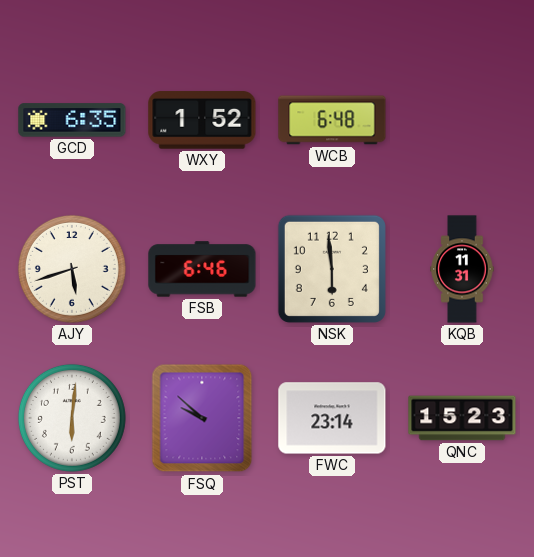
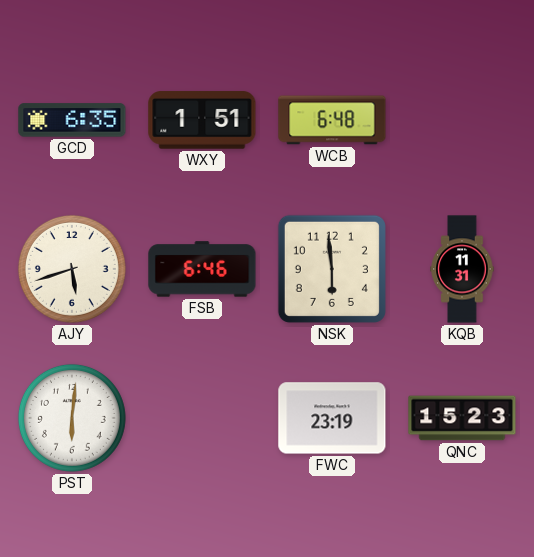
WXY: 1:52 -> 1:51
FSQ: 9:52 -> none
FWC: 23:14 -> 23:19
